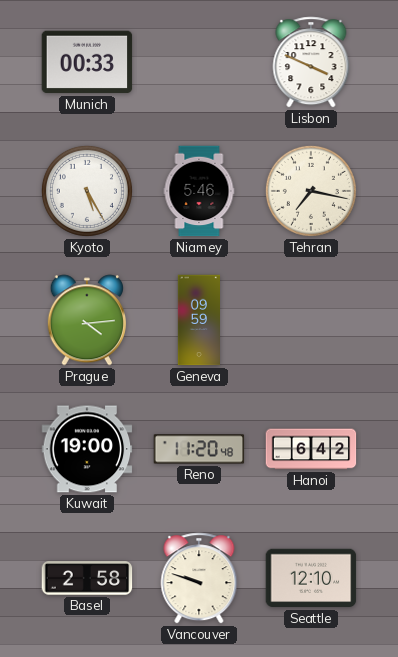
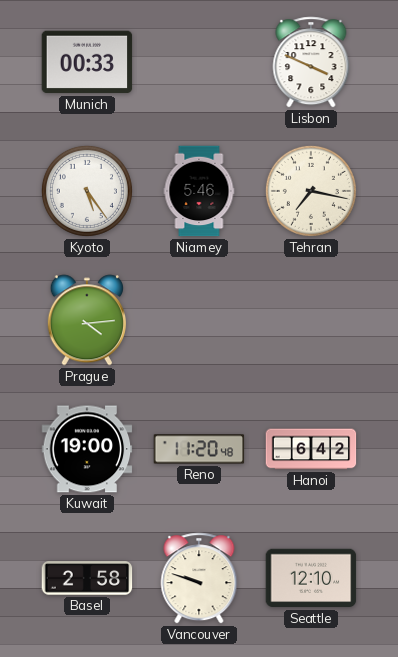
Kyoto: 5:25 -> 5:24
Geneva: 09:59 -> none
